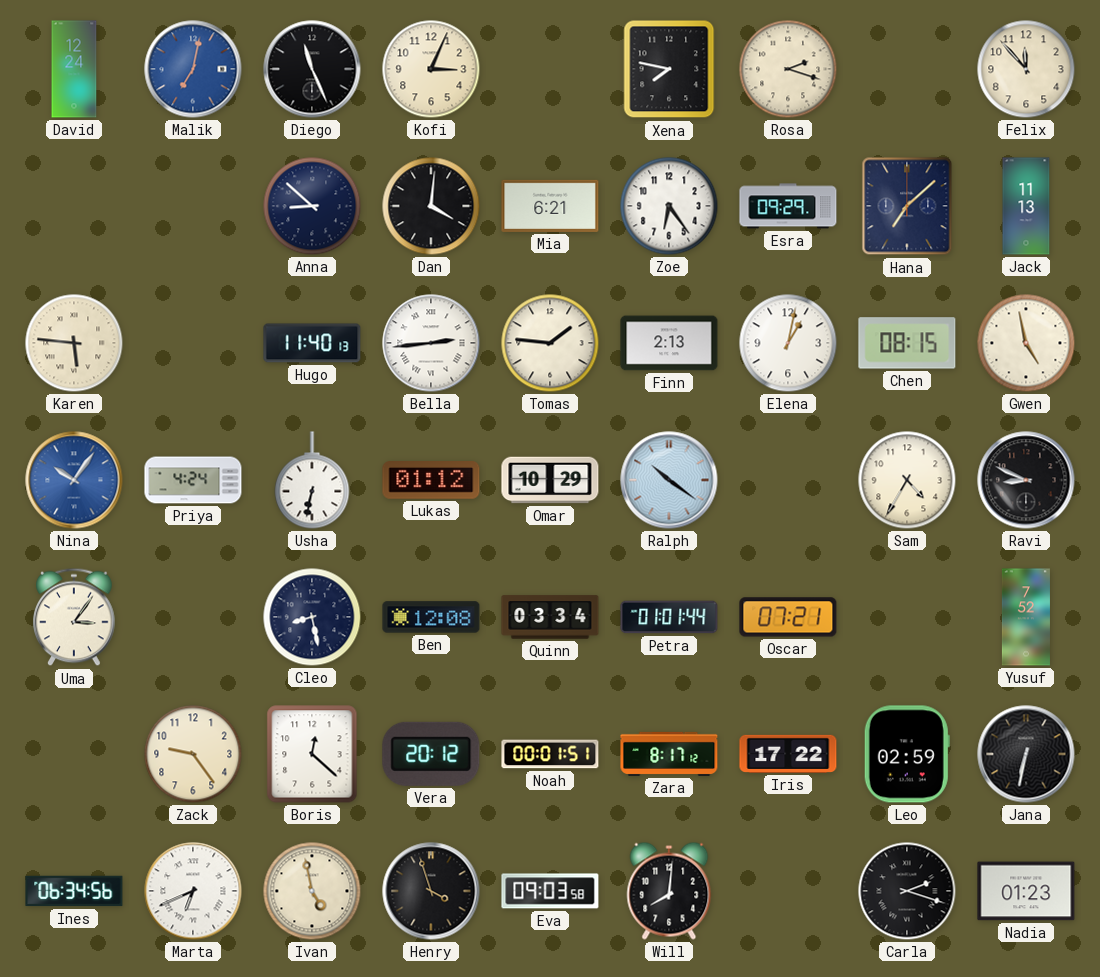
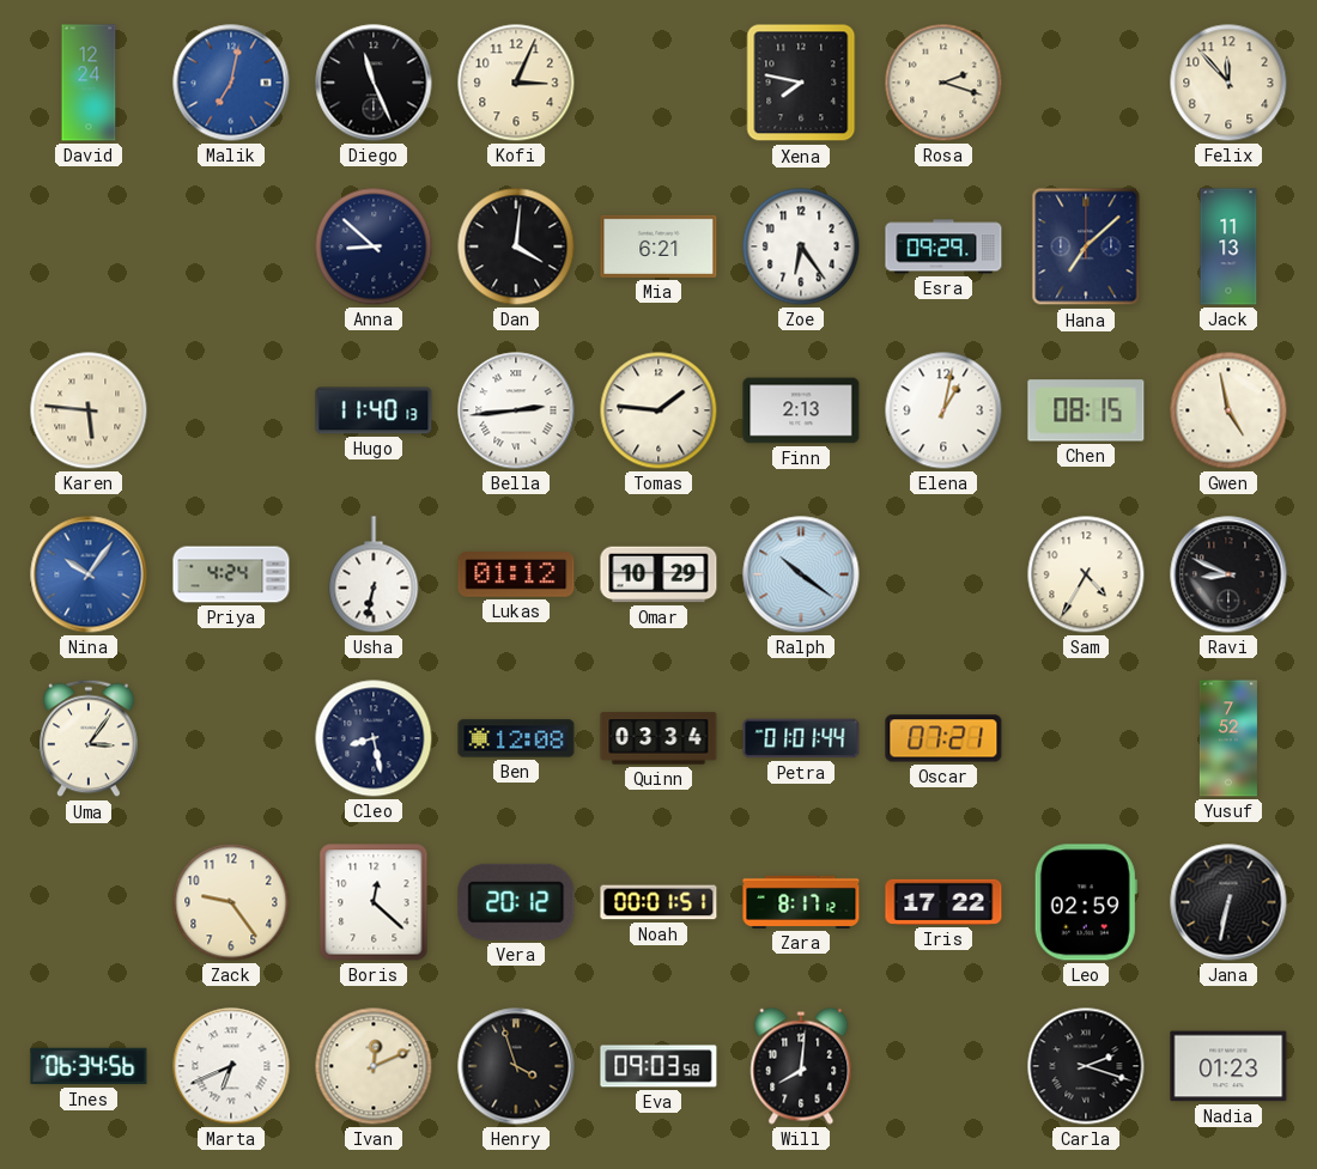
Ivan: 4:58 -> 12:11
